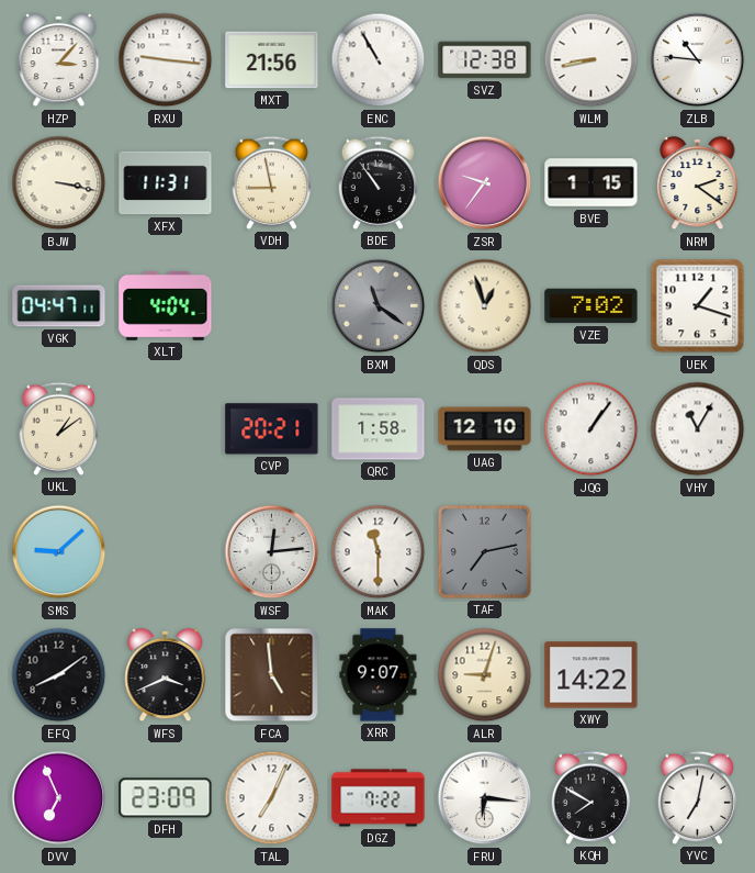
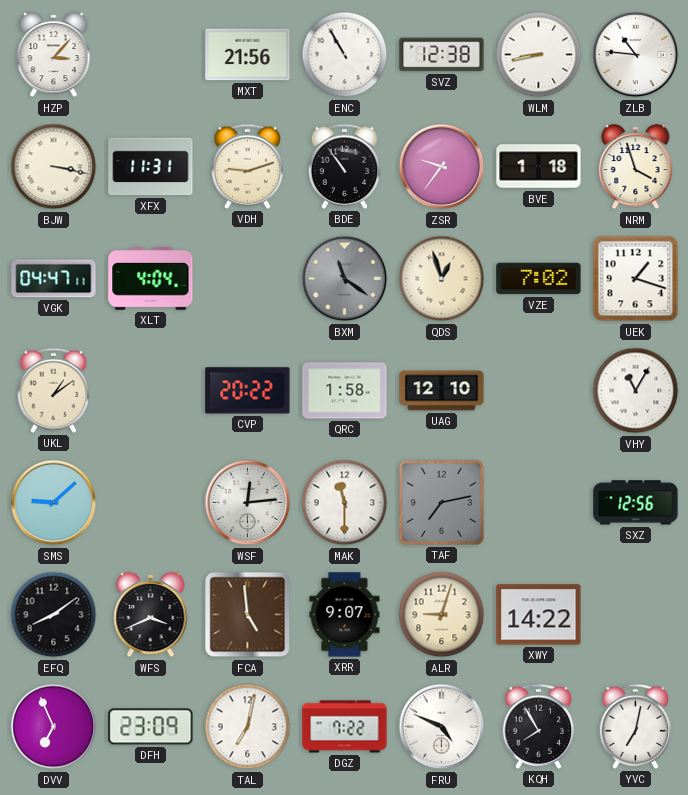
RXU: 9:16 -> none
VDH: 8:58 -> 9:12
BVE: 1:15 -> 1:18
NRM: 2:21 -> 3:57
CVP: 20:21 -> 20:22
JQG: 1:06 -> none
SXZ: none -> 12:56
TAL: 7:04 -> 7:02
FRU: 6:16 -> 4:49
KQH: 7:50 -> 7:55
